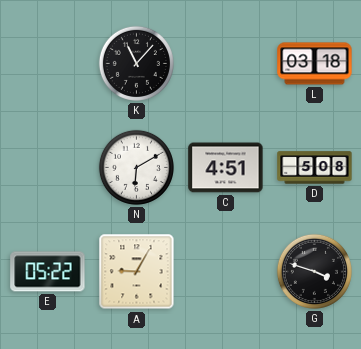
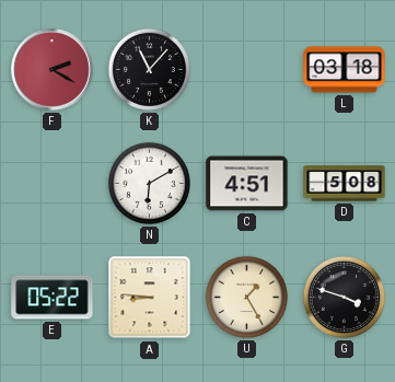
F: none -> 2:20
A: 9:05 -> 8:46
U: none -> 1:25
